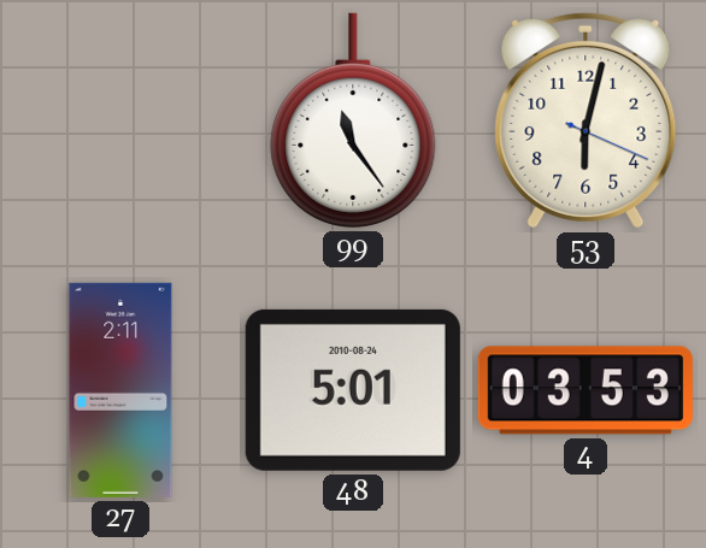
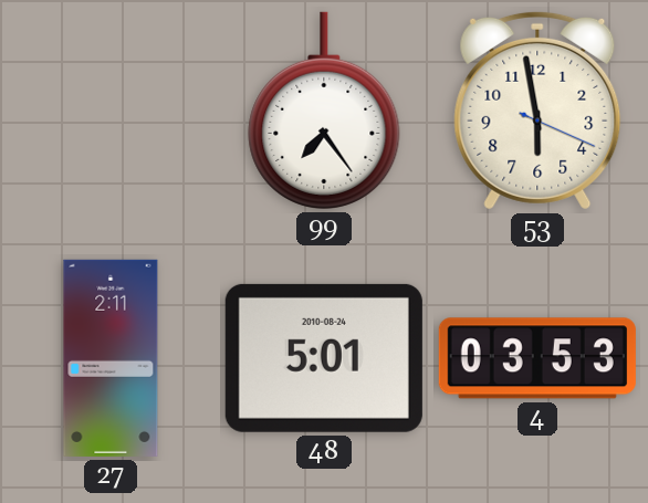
99: 11:24 -> 7:24
53: 6:02 -> 5:58
